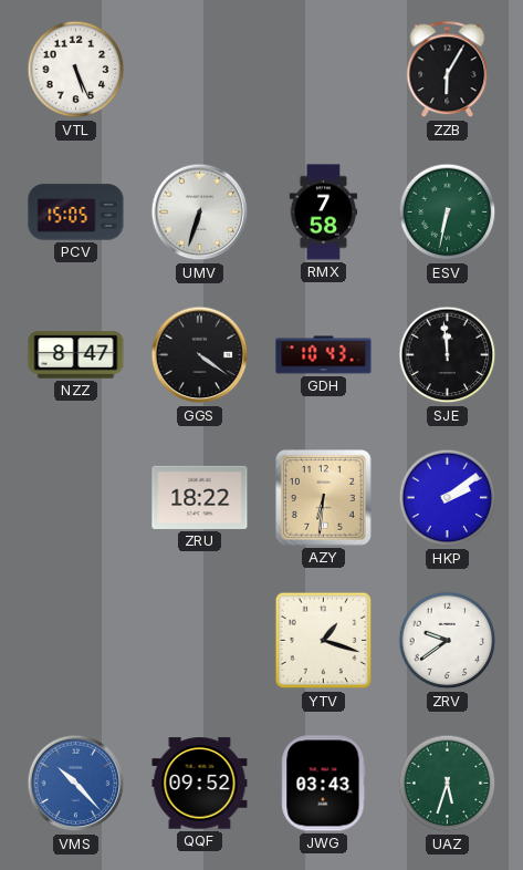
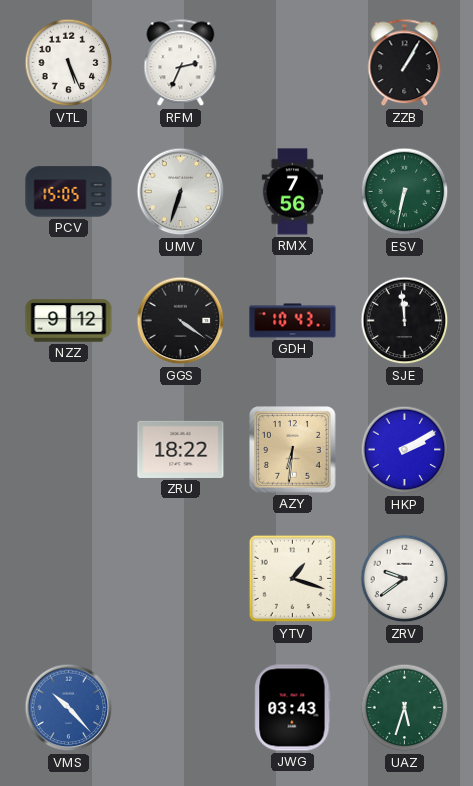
RFM: none -> 2:34
ZZB: 6:05 -> 1:05
RMX: 7:58 -> 7:56
NZZ: 8:47 -> 9:12
HKP: 2:09 -> 2:10
QQF: 09:52 -> none
